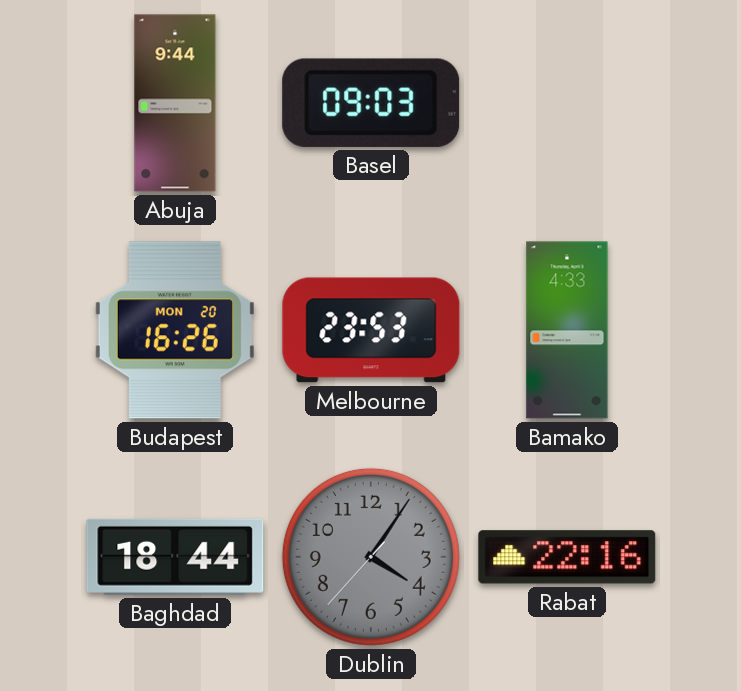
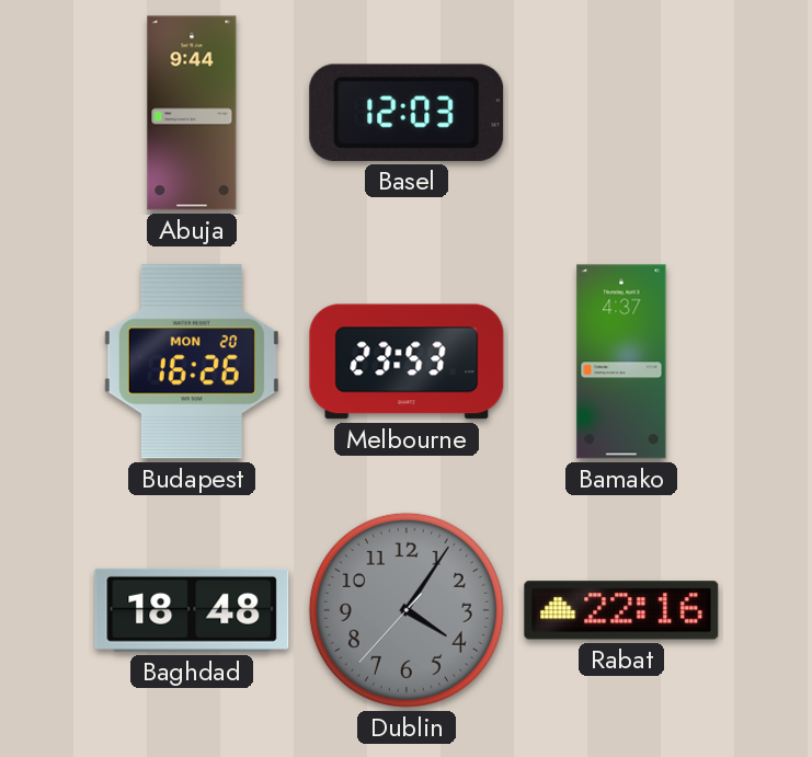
Basel: 09:03 -> 12:03
Bamako: 4:33 -> 4:37
Baghdad: 18:44 -> 18:48
